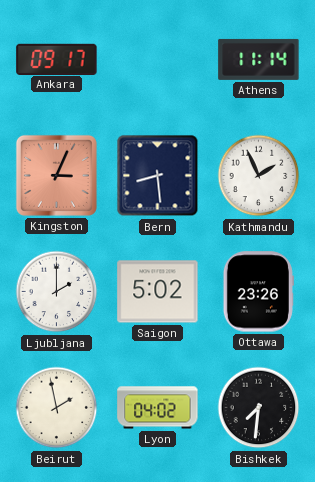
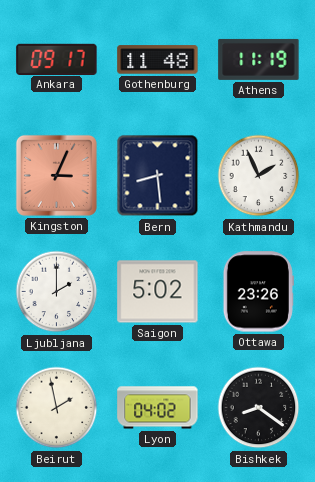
Gothenburg: none -> 11:48
Athens: 11:14 -> 11:19
Bishkek: 7:31 -> 8:21
